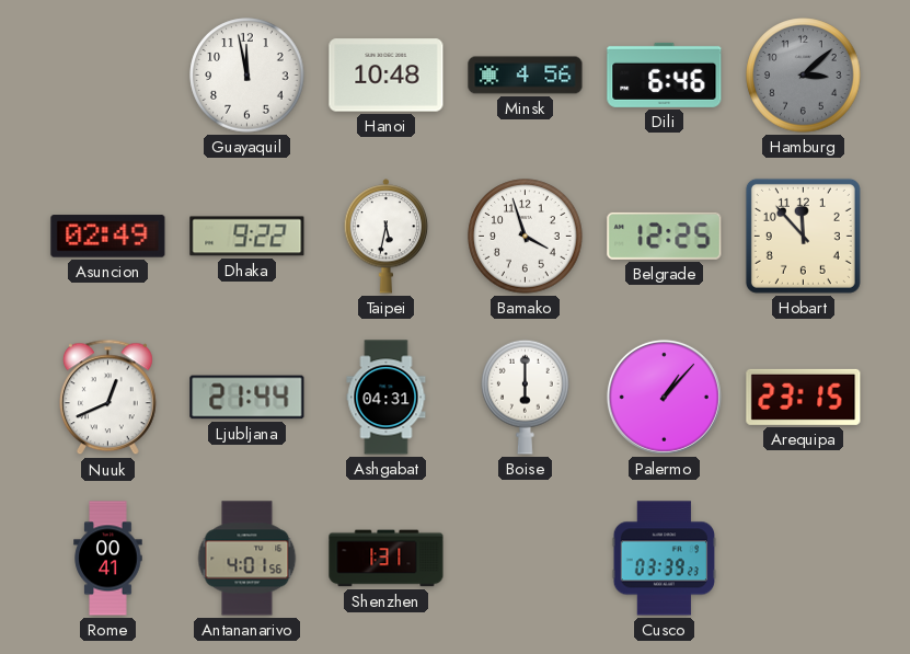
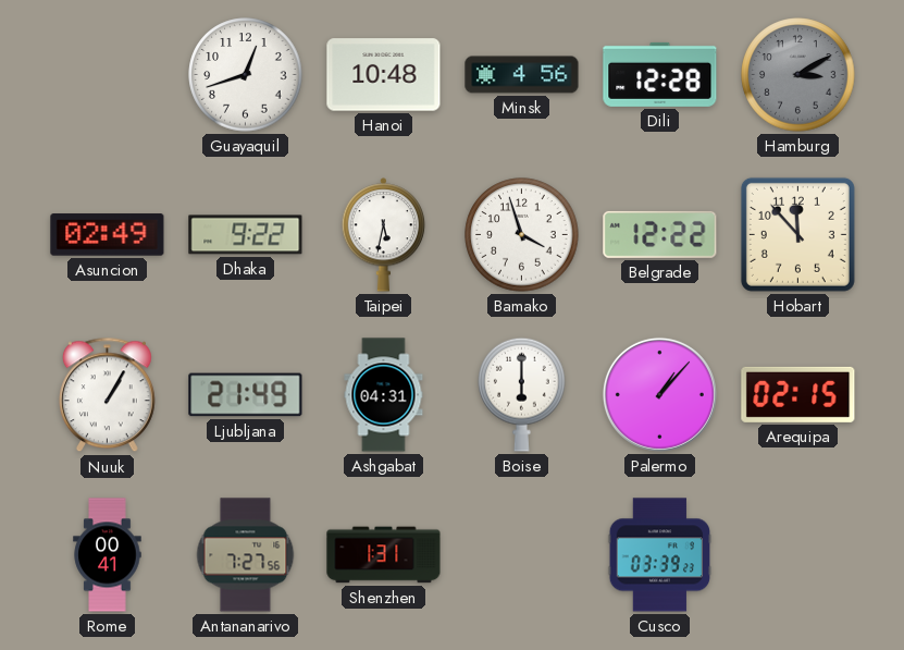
Guayaquil: 11:58 -> 12:42
Dili: 6:46 -> 12:28
Hamburg: 3:08 -> 3:10
Belgrade: 12:25 -> 12:22
Nuuk: 12:41 -> 1:05
Ljubljana: 21:44 -> 21:49
Arequipa: 23:15 -> 02:15
Antananarivo: 4:01 -> 7:27
